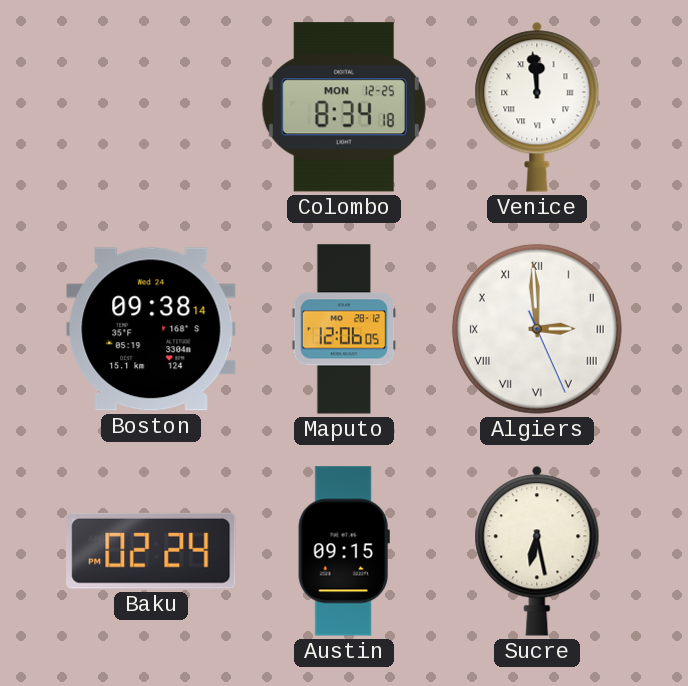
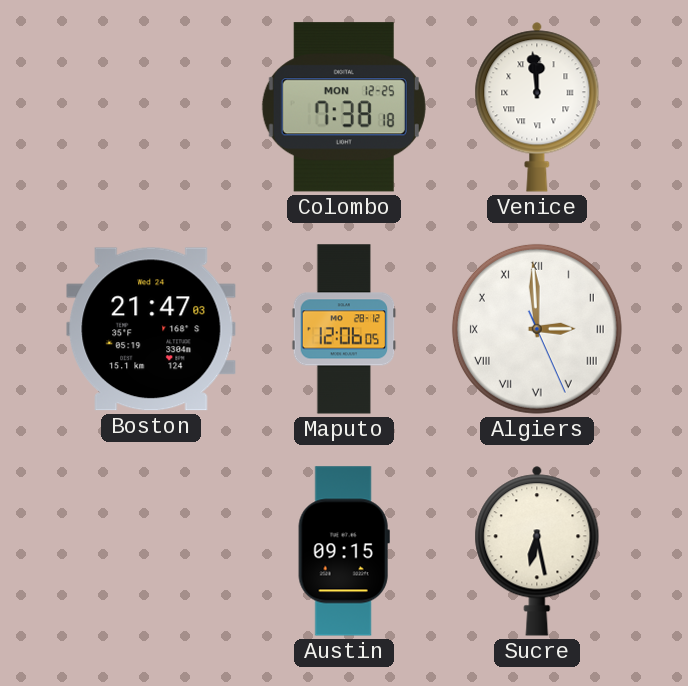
Colombo: 8:34 -> 7:38
Boston: 09:38 -> 21:47
Baku: 02:24 -> none
